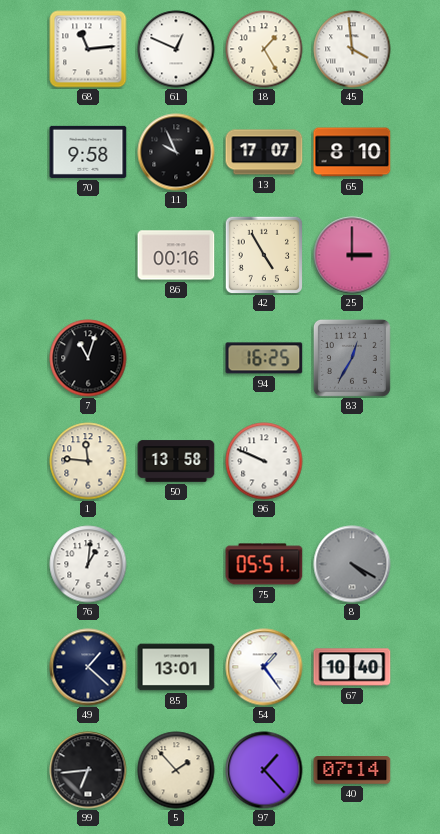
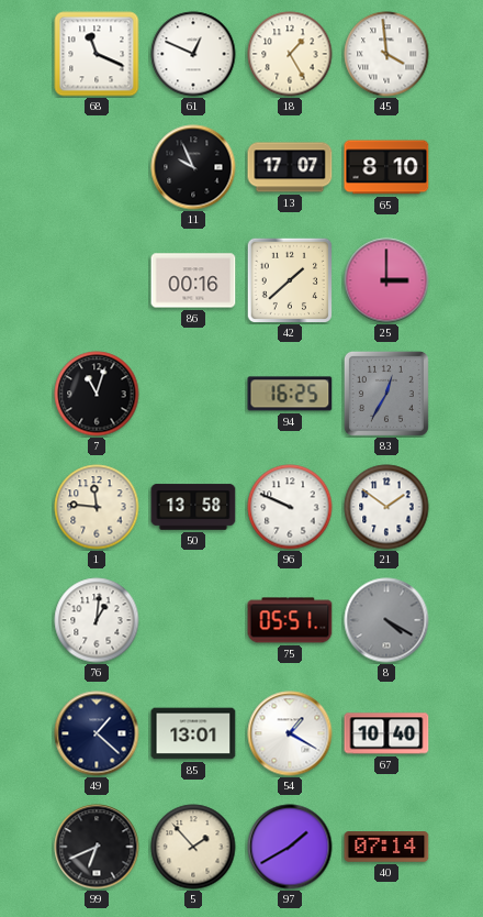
68: 11:14 -> 11:19
70: 9:58 -> none
42: 4:55 -> 1:38
21: none -> 1:51
54: 1:24 -> 1:20
99: 6:44 -> 6:41
97: 1:23 -> 1:40
